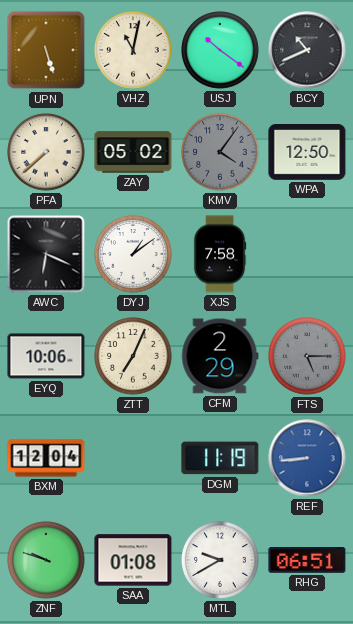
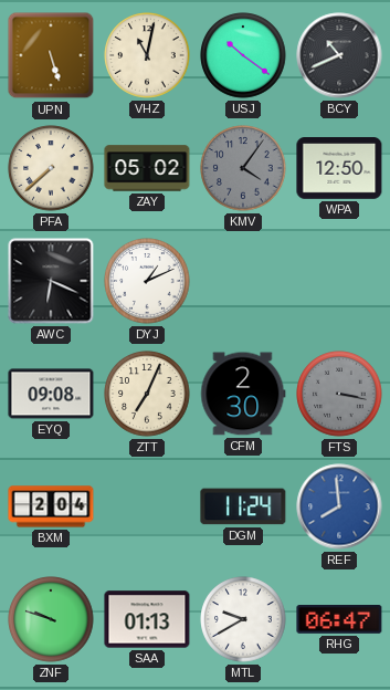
DYJ: 1:09 -> 1:11
XJS: 7:58 -> none
EYQ: 10:06 -> 09:08
CFM: 2:29 -> 2:30
FTS: 5:15 -> 3:17
BXM: 12:04 -> 2:04
DGM: 11:19 -> 11:24
REF: 8:44 -> 7:59
SAA: 01:08 -> 01:13
RHG: 06:51 -> 06:47
